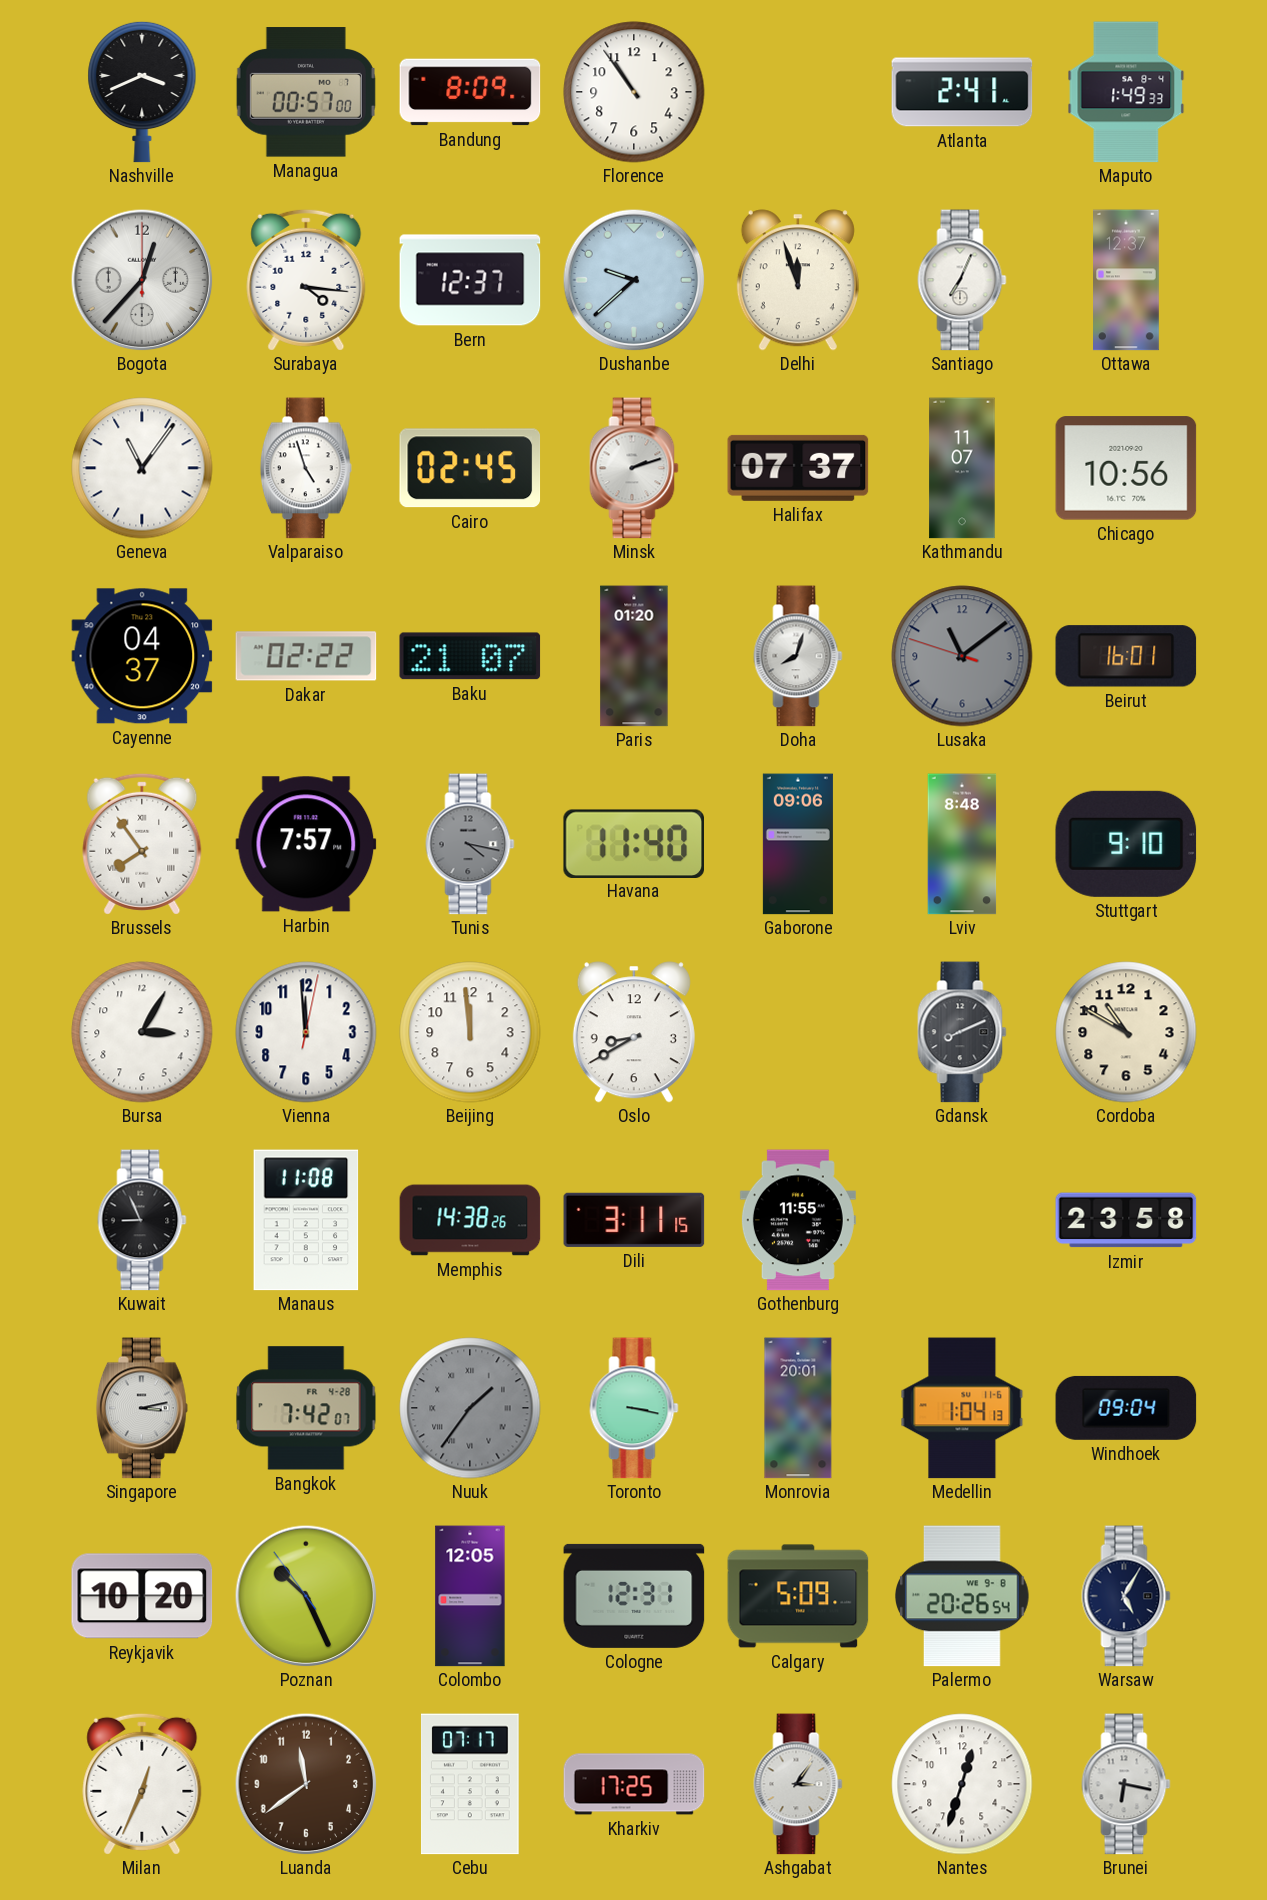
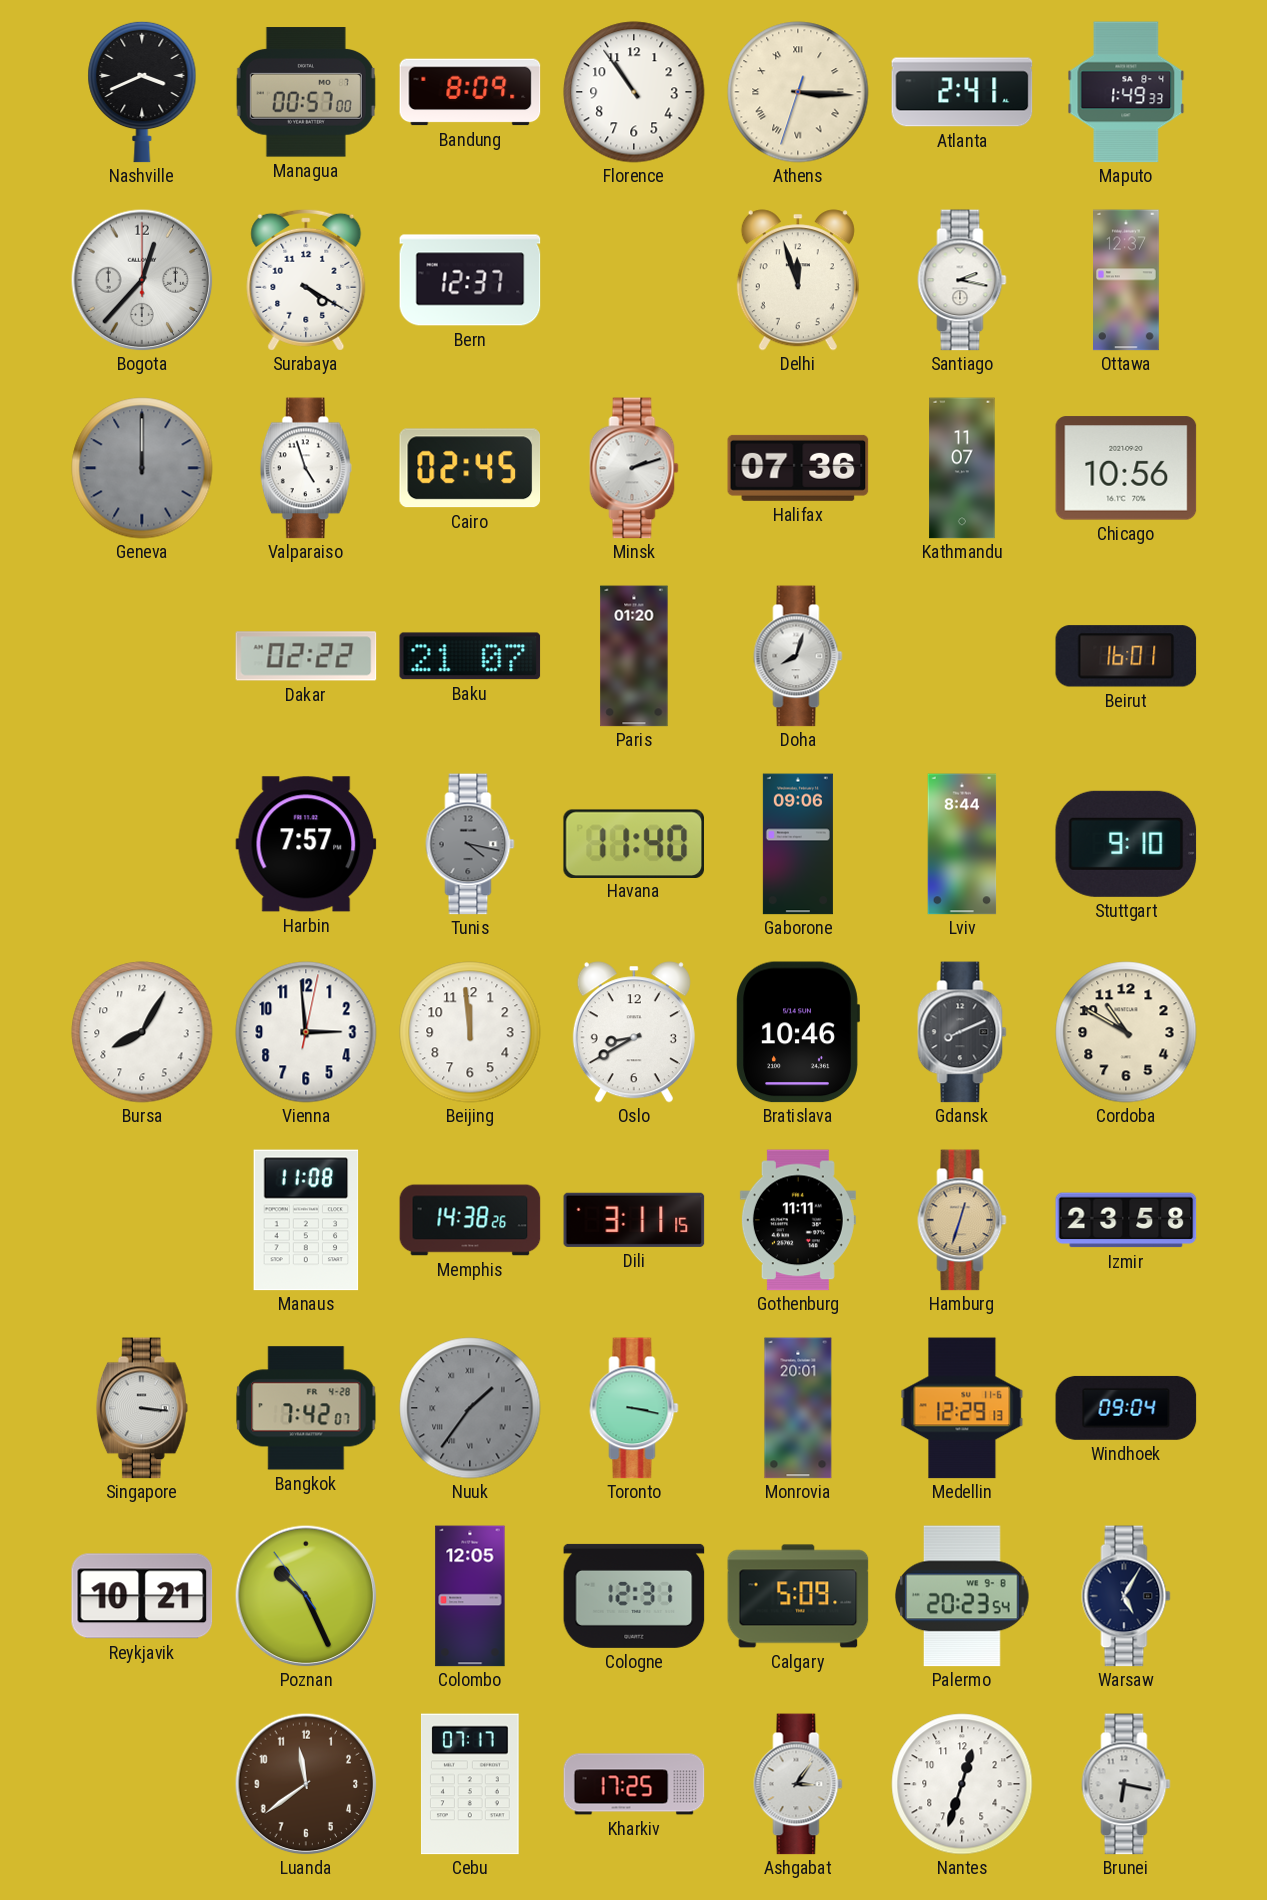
Athens: none -> 3:15
Surabaya: 4:16 -> 4:20
Dushanbe: 9:38 -> none
Santiago: 7:04 -> 2:17
Geneva: 11:06 -> 12:00
Geneva dial: white -> grey
Halifax: 07:37 -> 07:36
Cayenne: 04:37 -> none
Lusaka: 11:08 -> none
Brussels: 7:54 -> none
Lviv: 8:48 -> 8:44
Bursa: 3:05 -> 8:05
Vienna: 11:59 -> 2:59
Bratislava: none -> 10:46
Kuwait: 8:56 -> none
Gothenburg: 11:55 -> 11:11
Hamburg: none -> 12:33
Singapore: 3:13 -> 3:16
Medellin: 1:04 -> 12:29
Reykjavik: 10:20 -> 10:21
Palermo: 20:26 -> 20:23
Milan: 12:34 -> none
